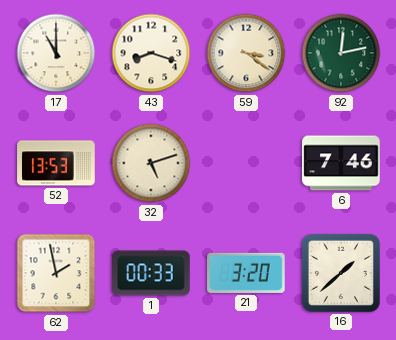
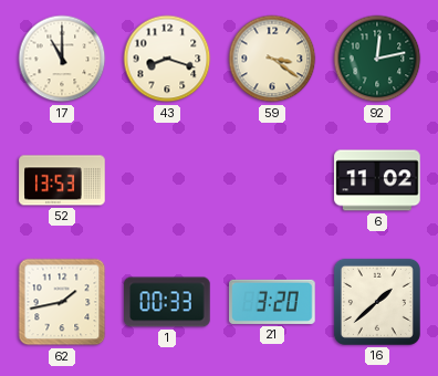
32: 5:12 -> none
6: 7:46 -> 11:02
62: 1:58 -> 1:43
